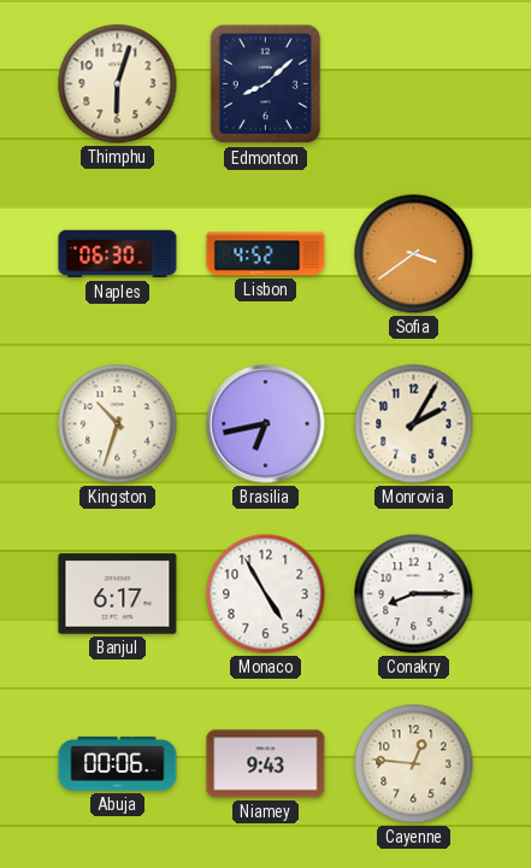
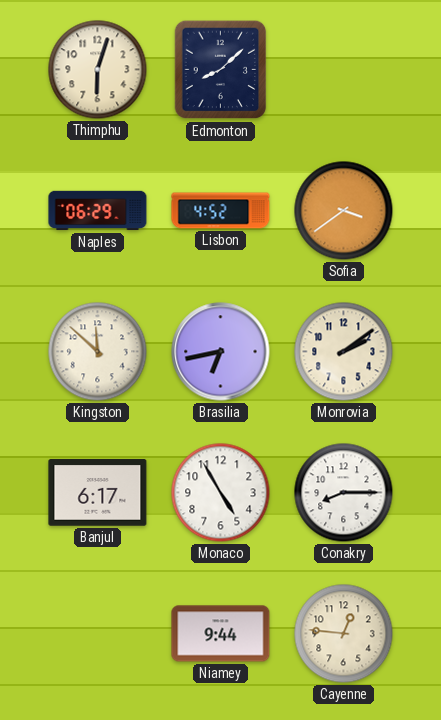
Naples: 06:30 -> 06:29
Kingston: 10:33 -> 11:52
Monrovia: 2:05 -> 2:09
Abuja: 00:06 -> none
Niamey: 9:43 -> 9:44
